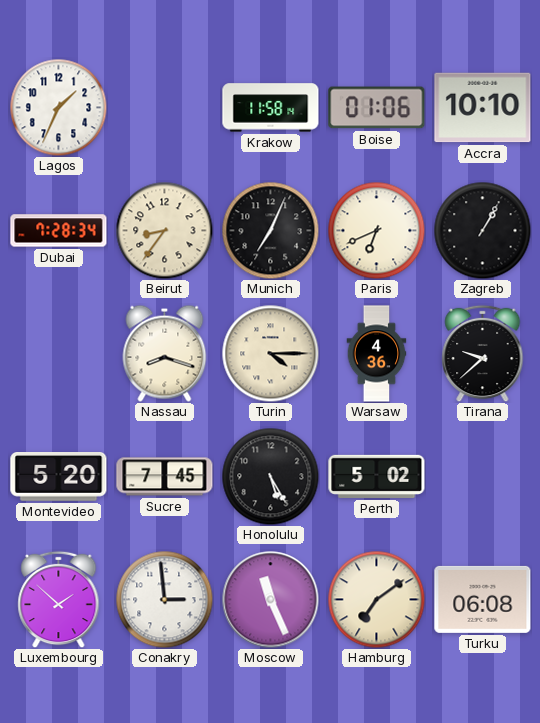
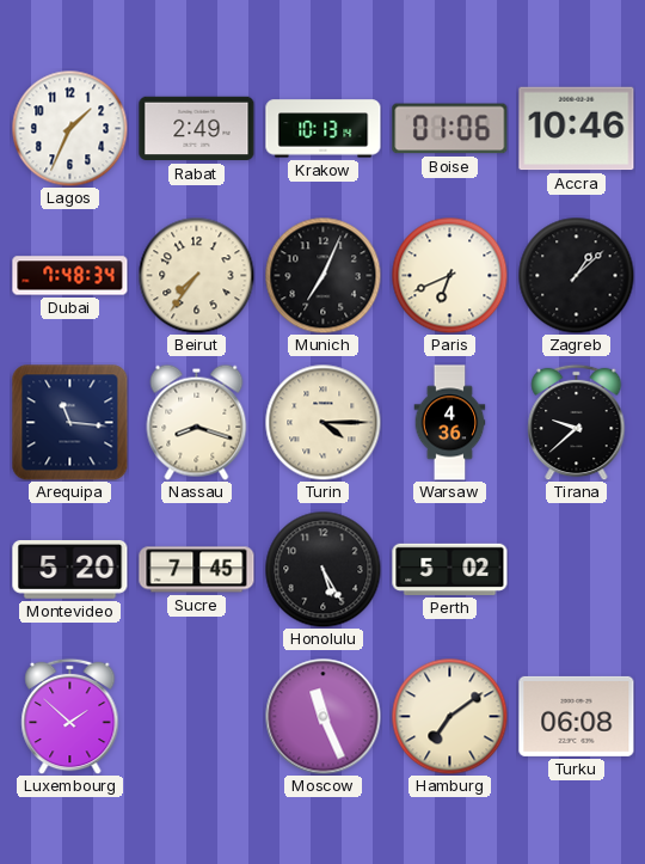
Rabat: none -> 2:49
Krakow: 11:58 -> 10:13
Accra: 10:10 -> 10:46
Dubai: 7:28 -> 7:48
Beirut: 8:36 -> 7:36
Zagreb: 1:05 -> 1:08
Arequipa: none -> 11:16
Conakry: 2:59 -> none
